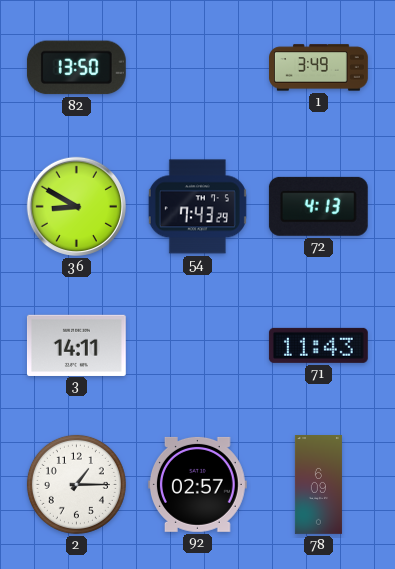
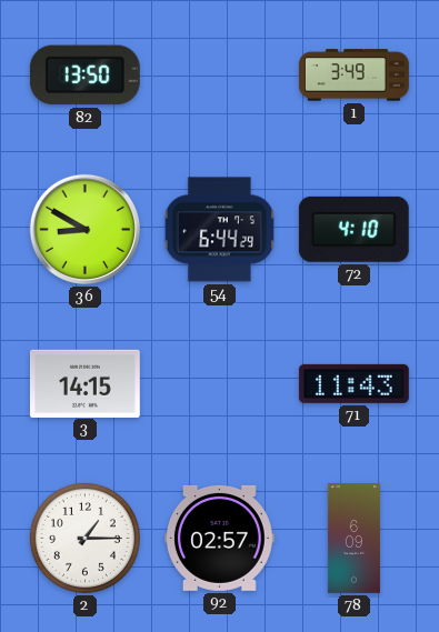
54: 7:43 -> 6:44
72: 4:13 -> 4:10
3: 14:11 -> 14:15
